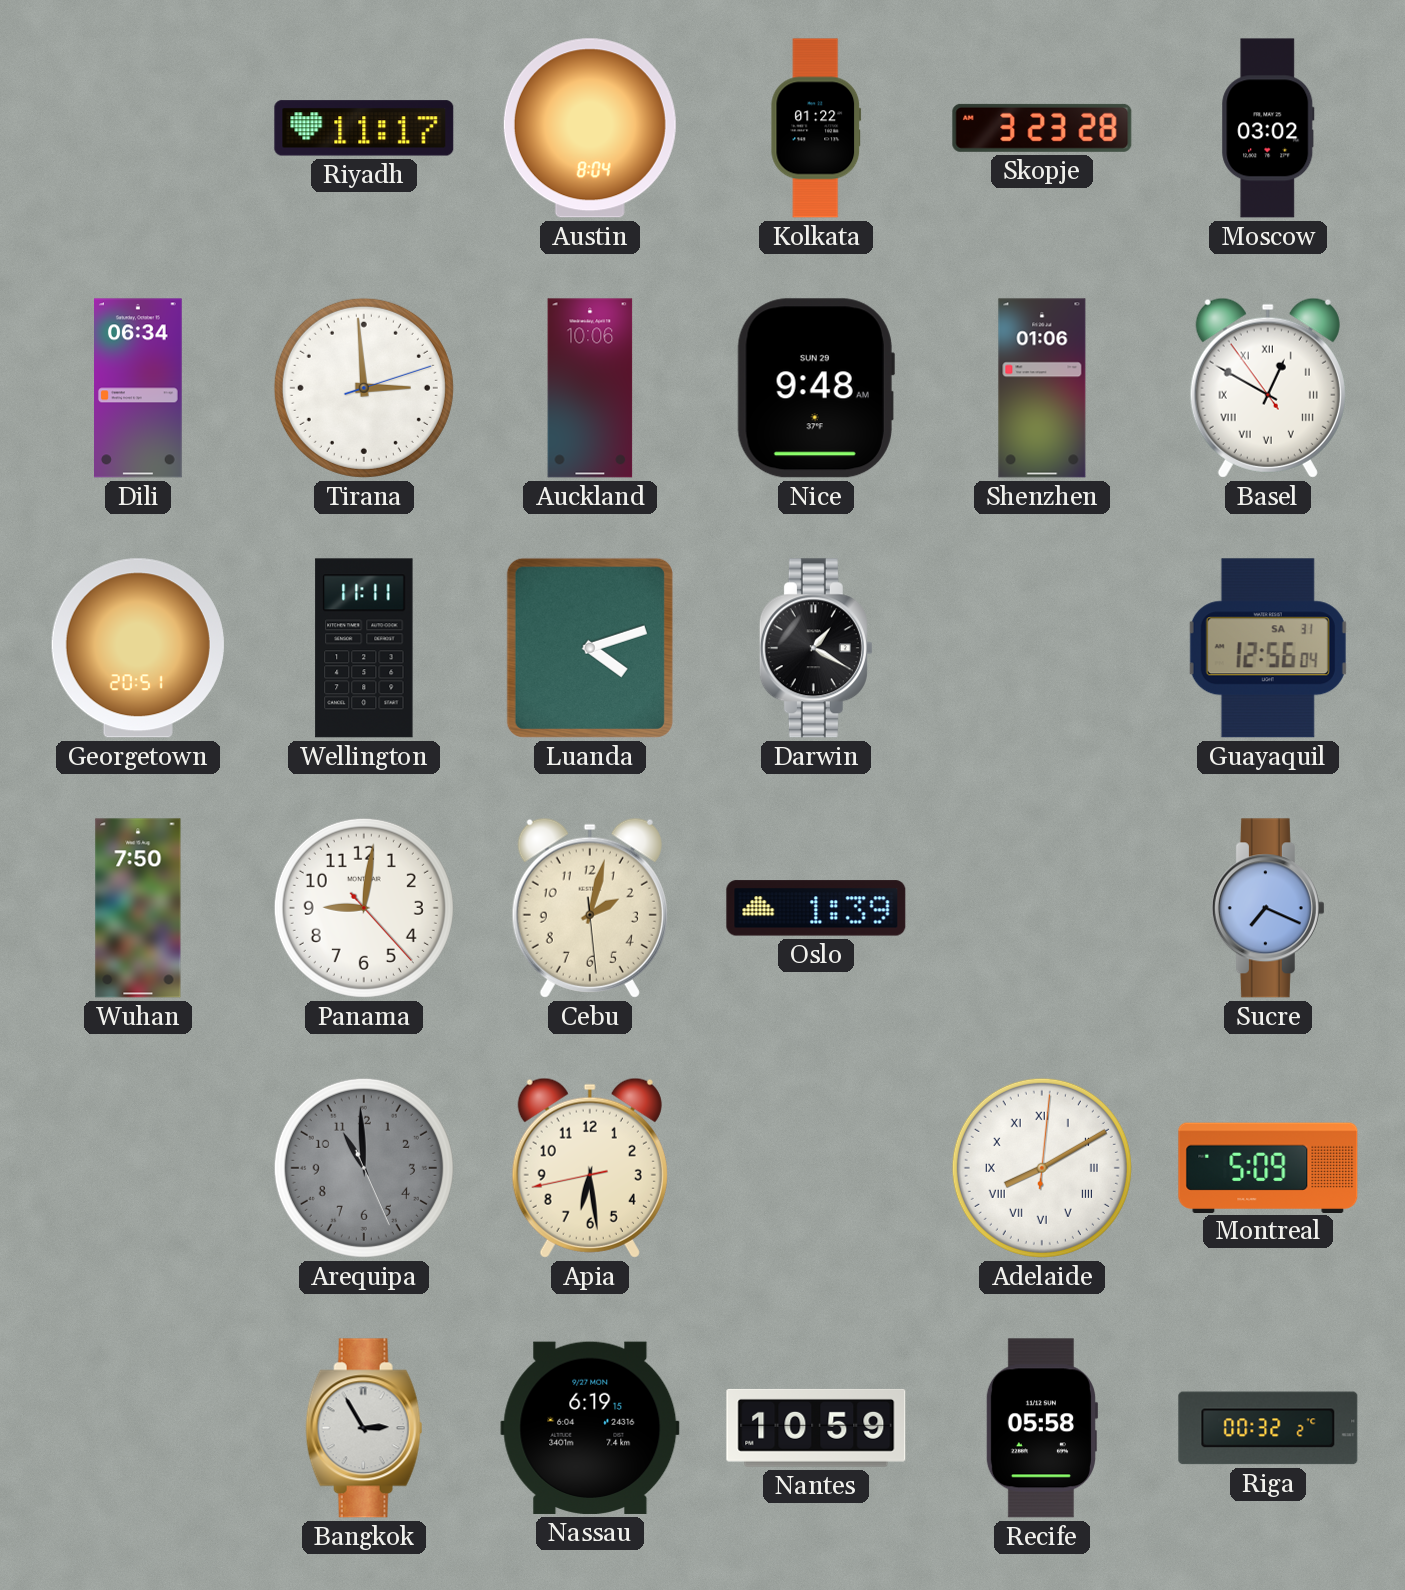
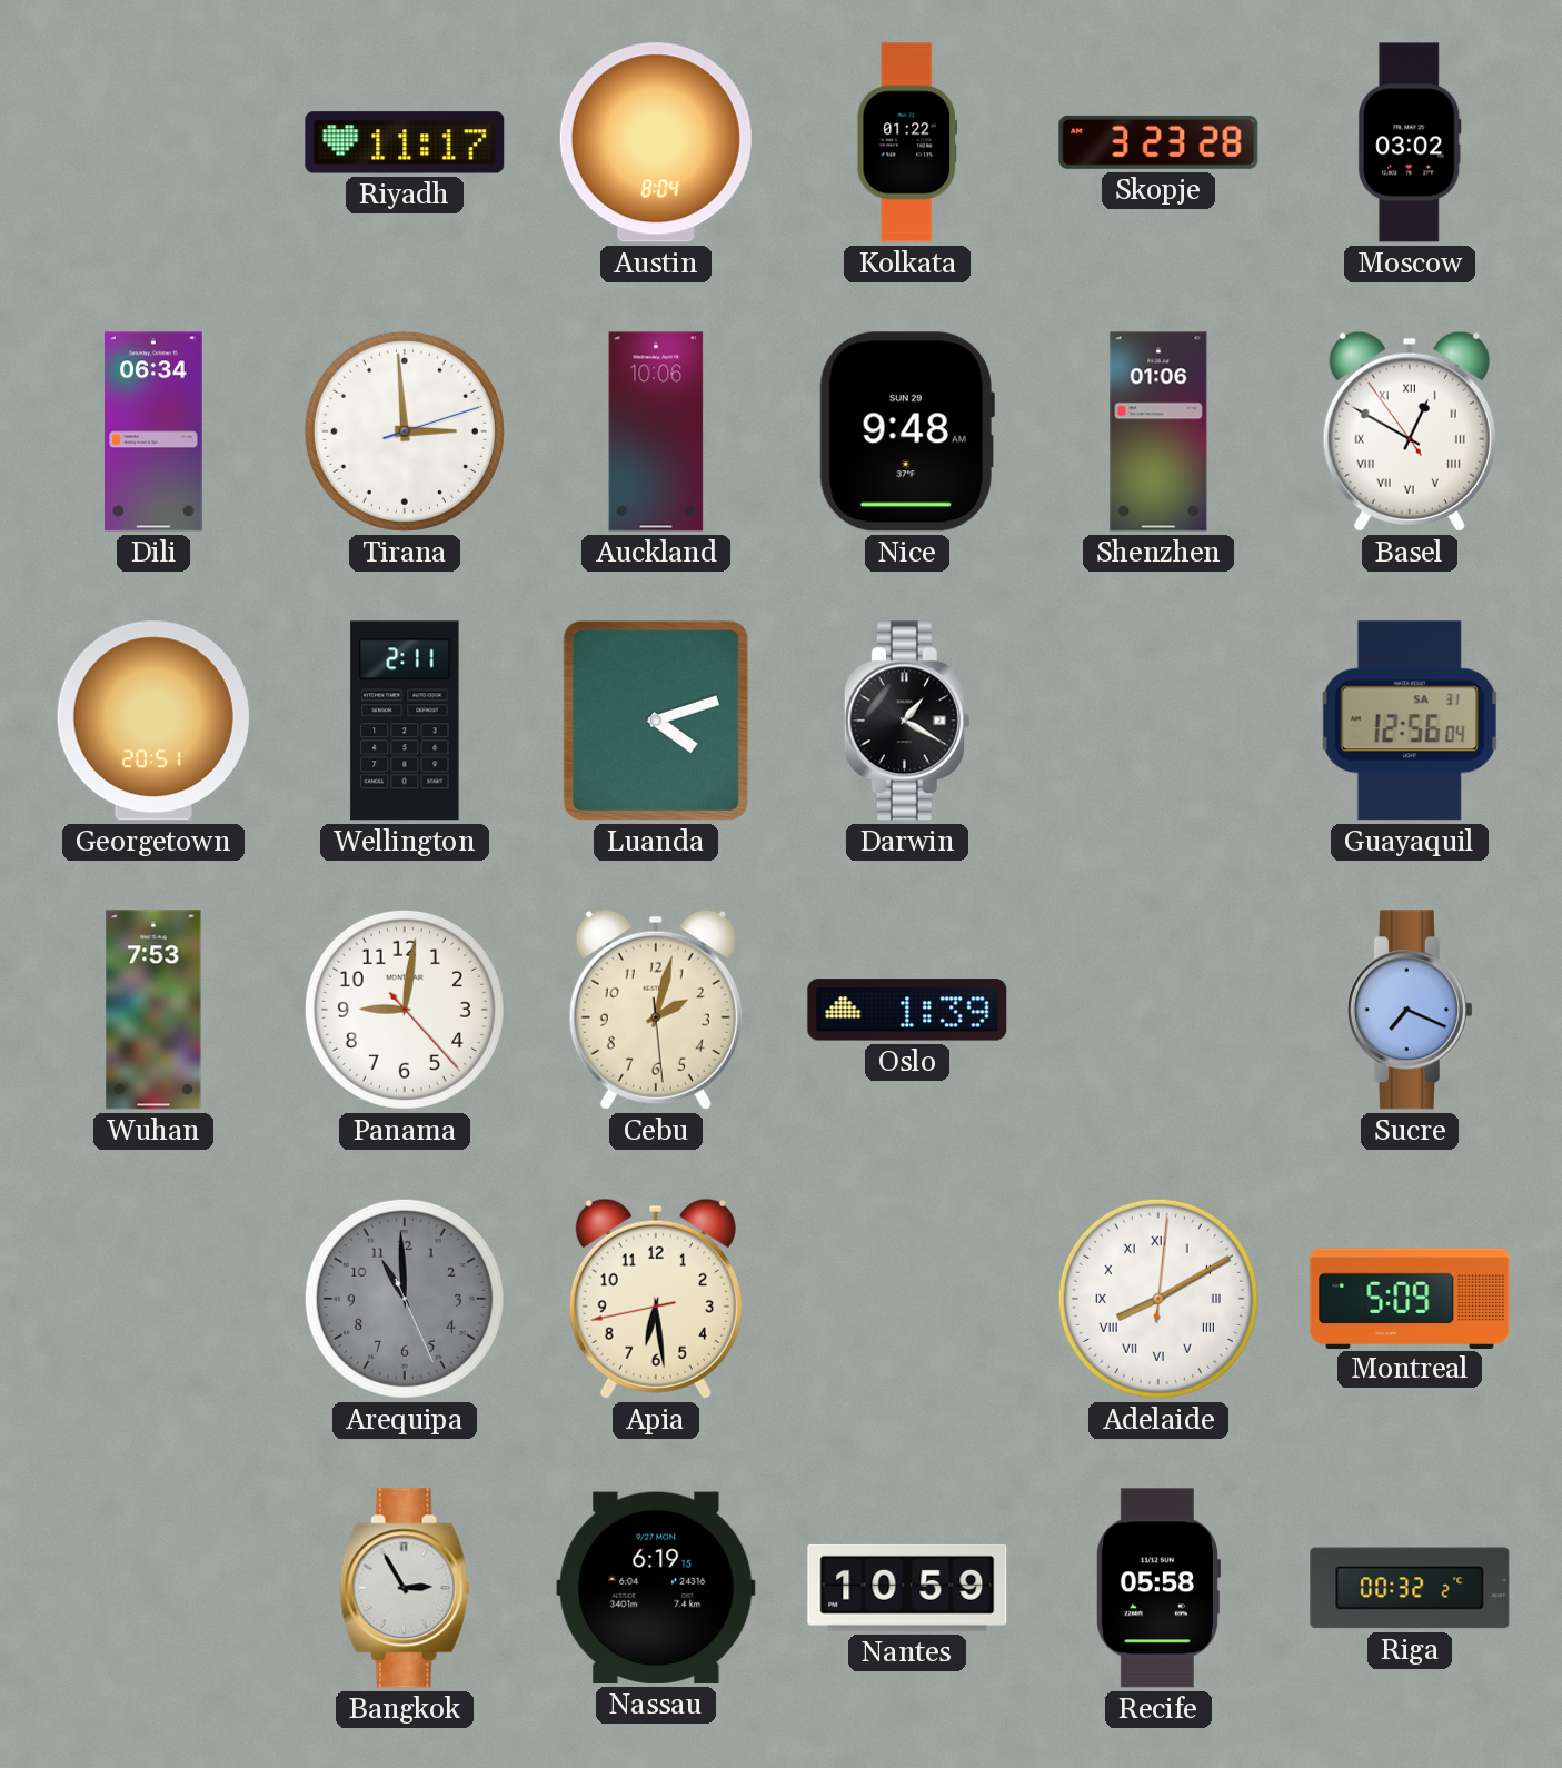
Wellington: 11:11 -> 2:11
Wuhan: 7:50 -> 7:53
